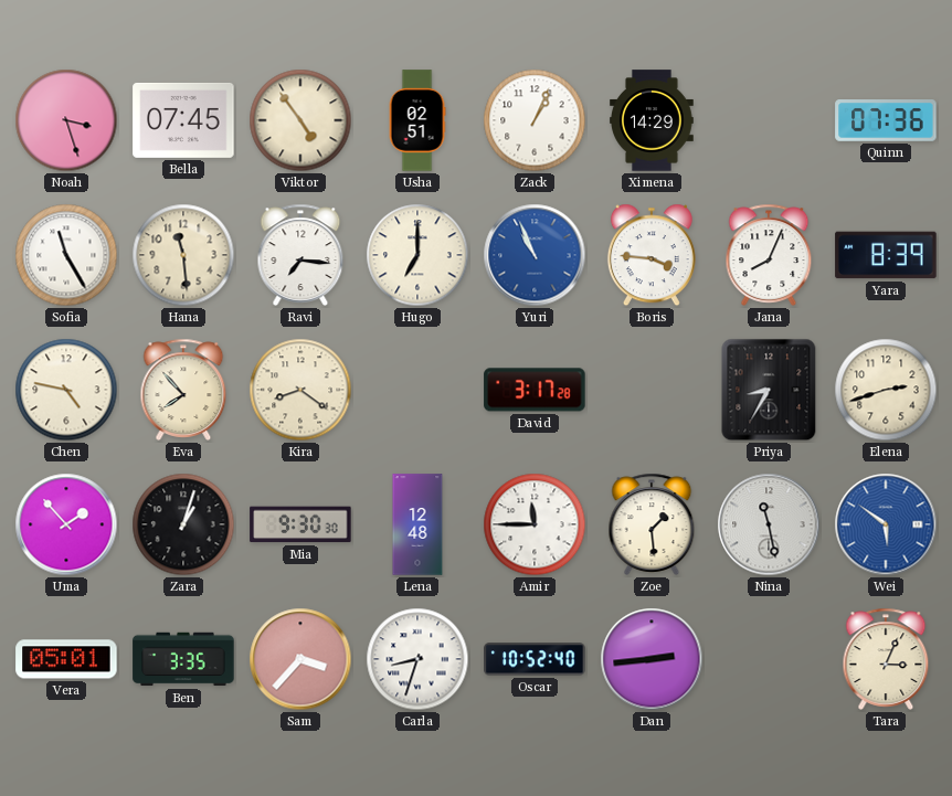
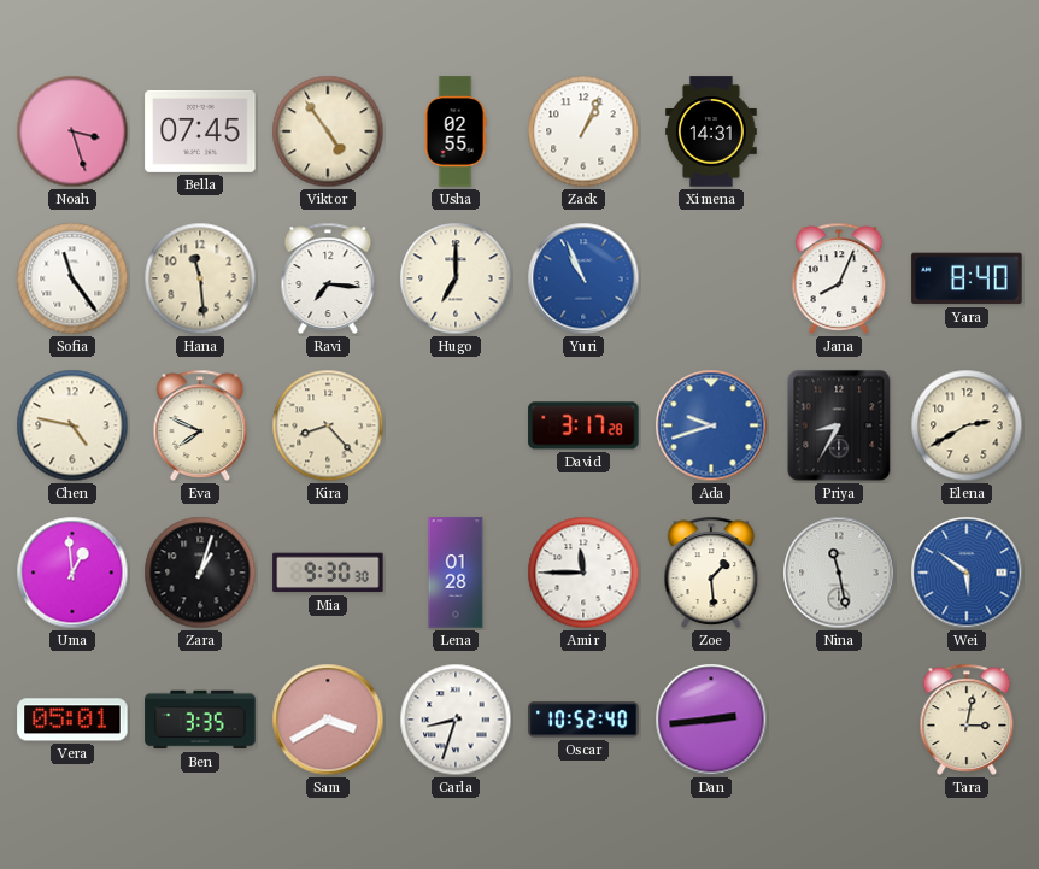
Usha: 02:51 -> 02:55
Ximena: 14:29 -> 14:31
Quinn: 07:36 -> none
Sofia: 11:25 -> 11:24
Boris: 3:46 -> none
Yara: 8:39 -> 8:40
Eva: 7:53 -> 7:49
Kira: 8:21 -> 8:23
Ada: none -> 9:42
Elena: 2:42 -> 2:40
Uma: 1:53 -> 12:59
Lena: 12:48 -> 01:28
Sam: 3:37 -> 3:40
Tara: 3:04 -> 3:02
